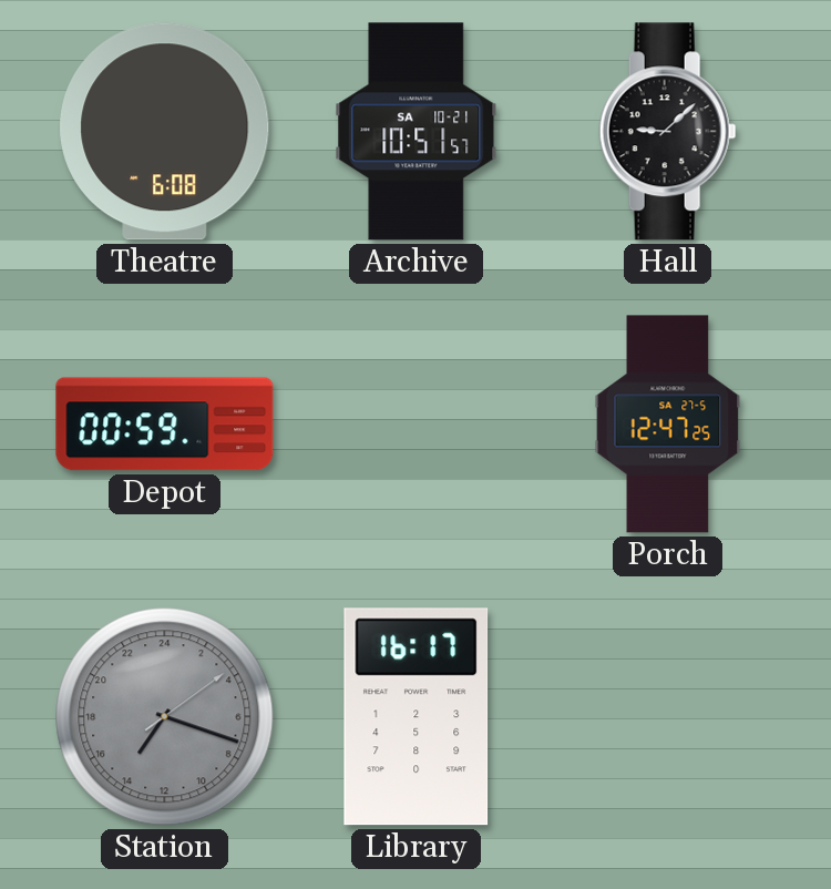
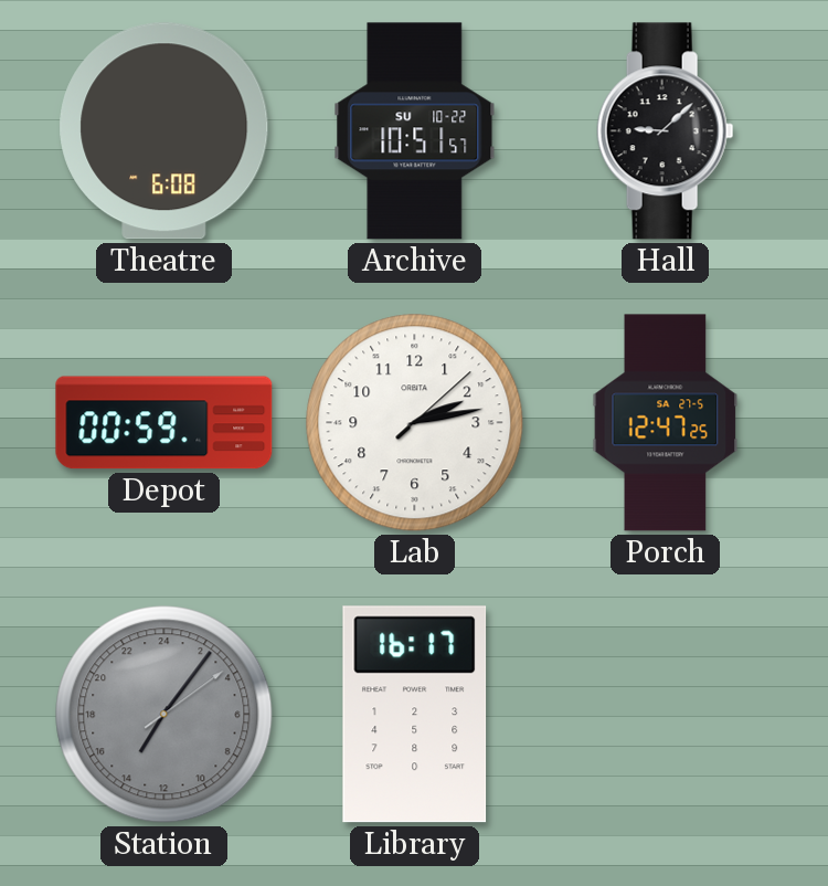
Archive date: SA 10-21 -> SU 10-22
Lab: none -> 2:13
Station: 14:18 -> 14:06
